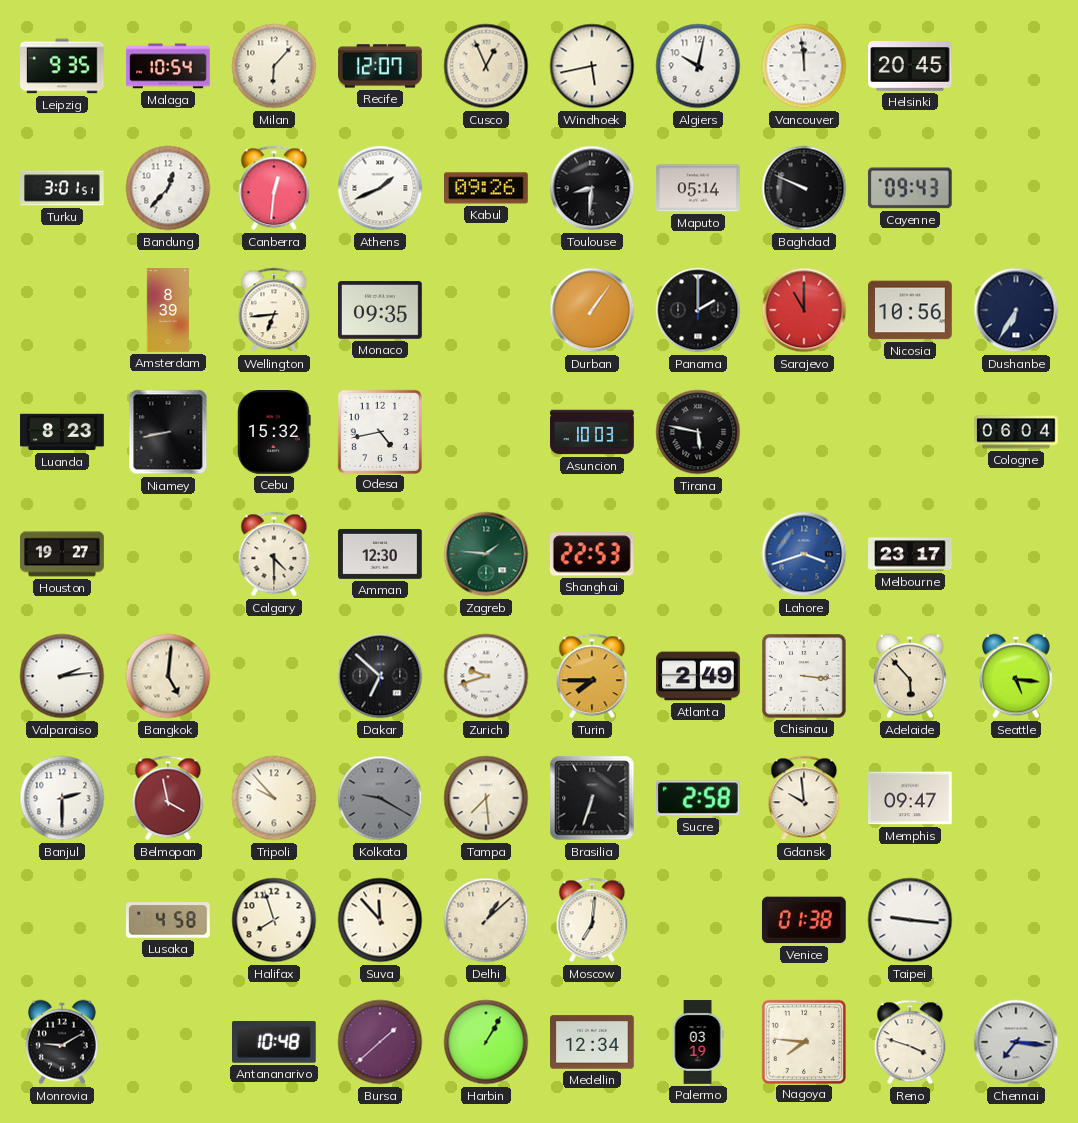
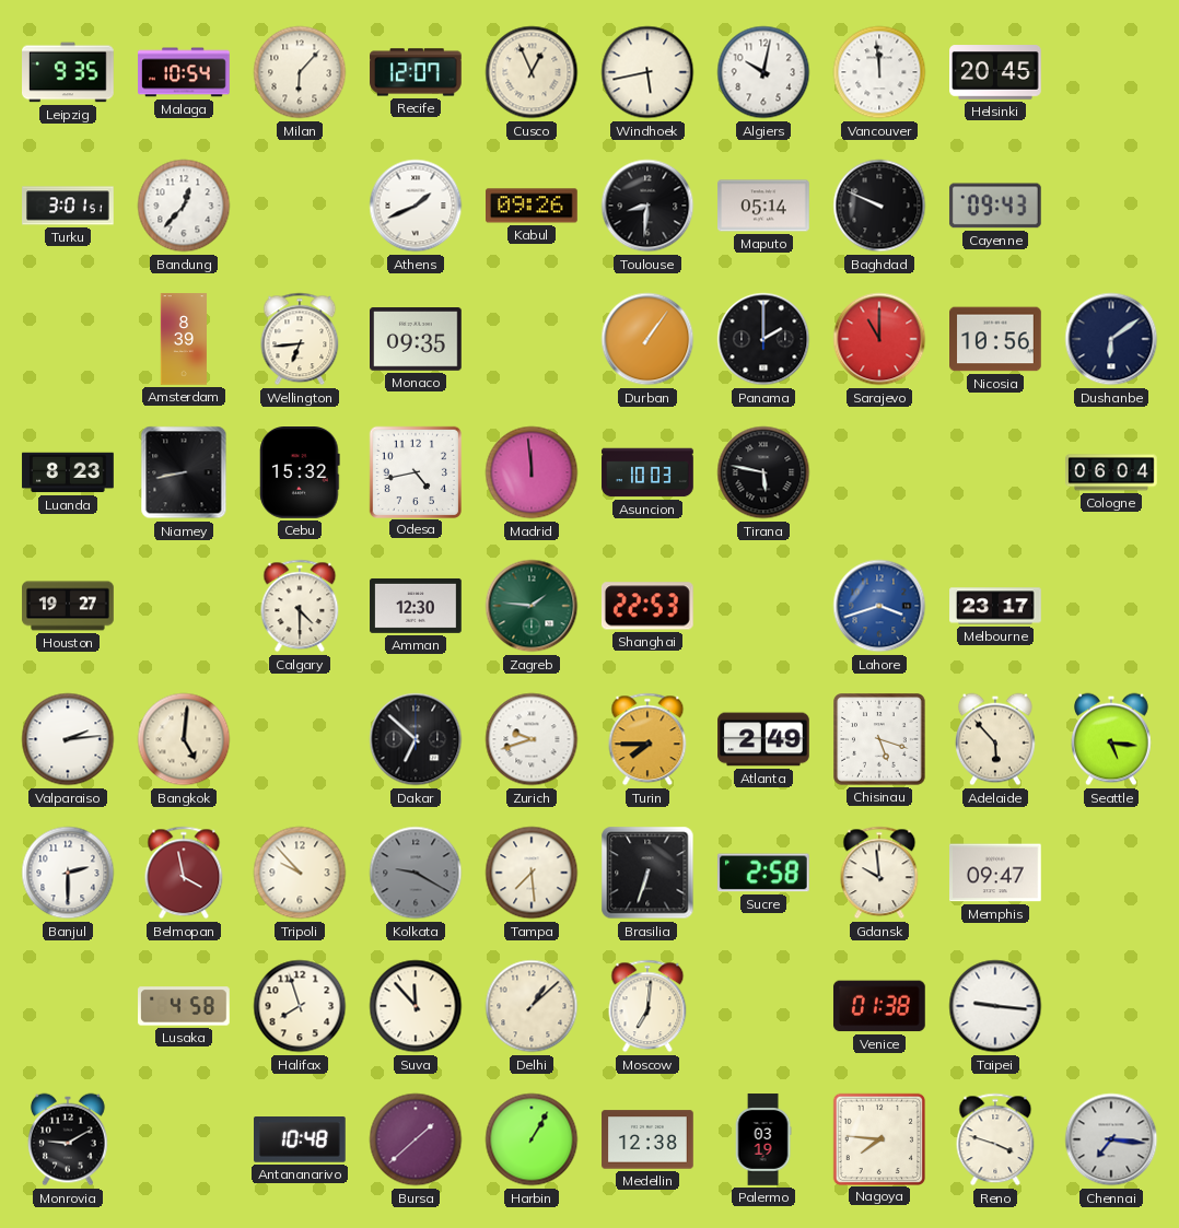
Canberra: 12:31 -> none
Dushanbe: 6:35 -> 6:09
Madrid: none -> 11:59
Chisinau: 3:16 -> 5:18
Medellin: 12:34 -> 12:38
